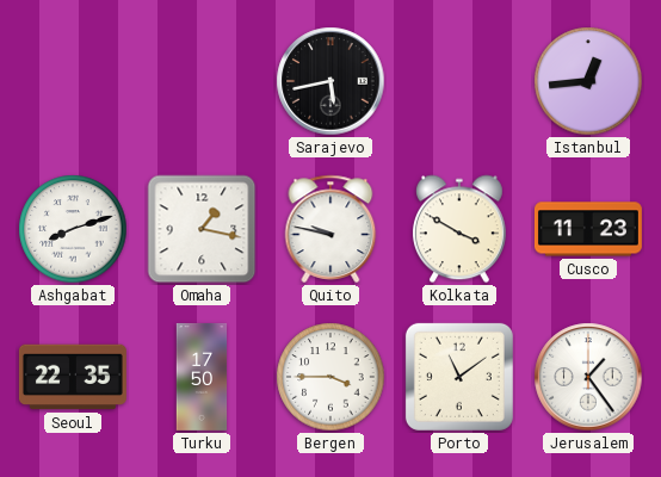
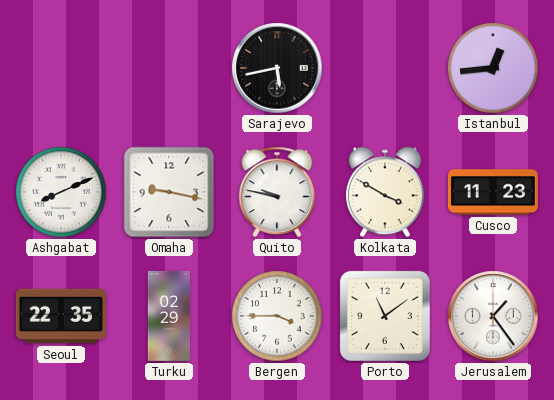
Ashgabat: 8:12 -> 8:11
Omaha: 1:17 -> 9:17
Turku: 17:50 -> 02:29
